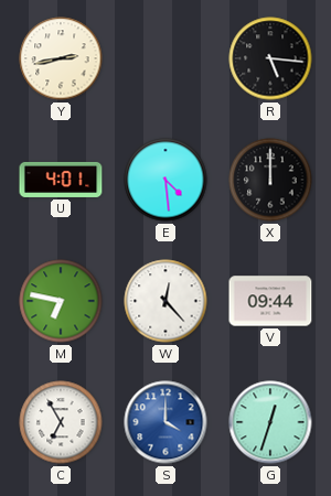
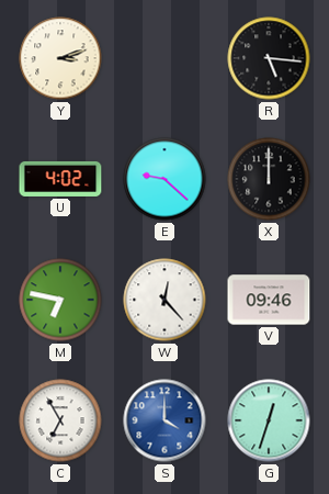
Y: 2:43 -> 3:12
U: 4:01 -> 4:02
E: 4:29 -> 9:22
V: 09:44 -> 09:46
